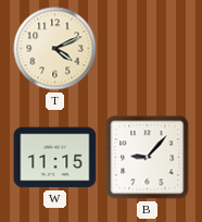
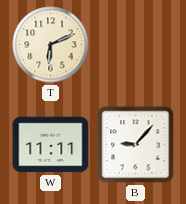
T: 4:11 -> 6:11
W: 11:15 -> 11:11
